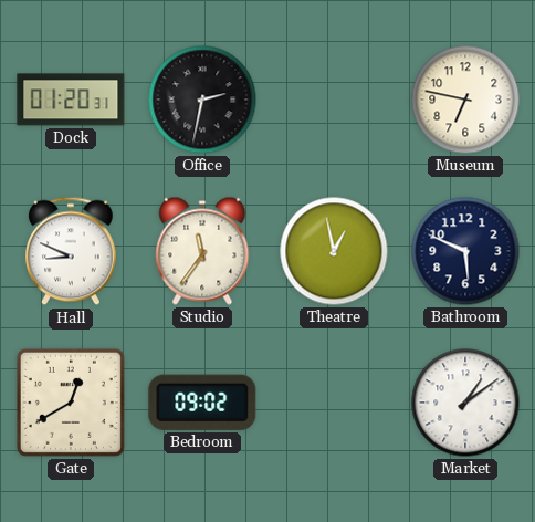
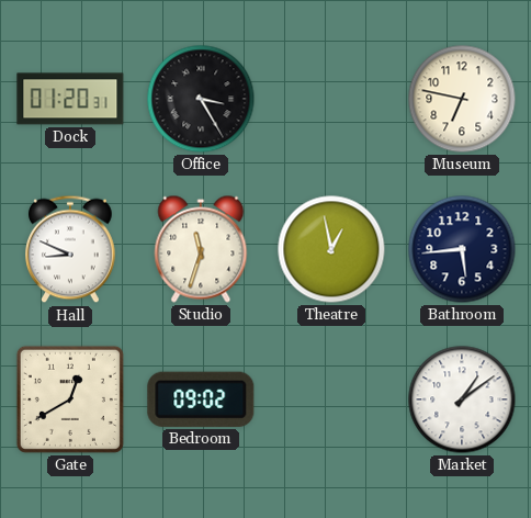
Office: 2:32 -> 3:25
Studio: 11:36 -> 11:33
Bathroom: 5:49 -> 5:44
